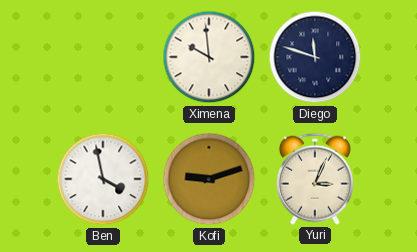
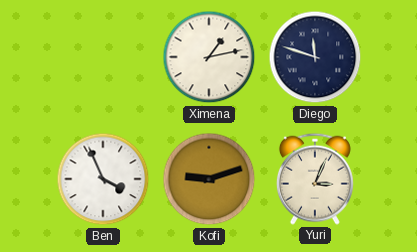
Ximena: 9:59 -> 1:13
Ben: 3:58 -> 3:56
